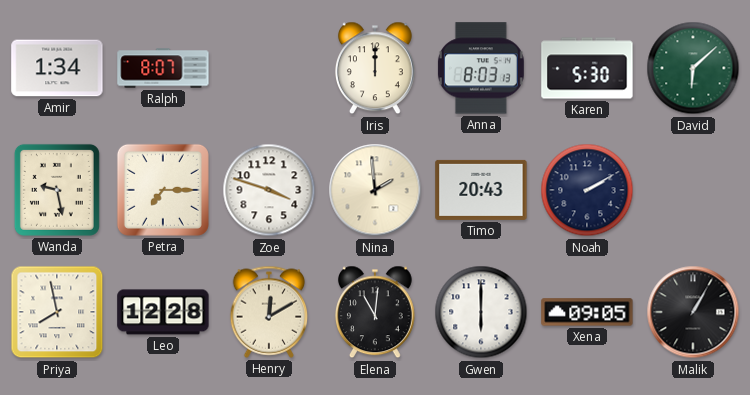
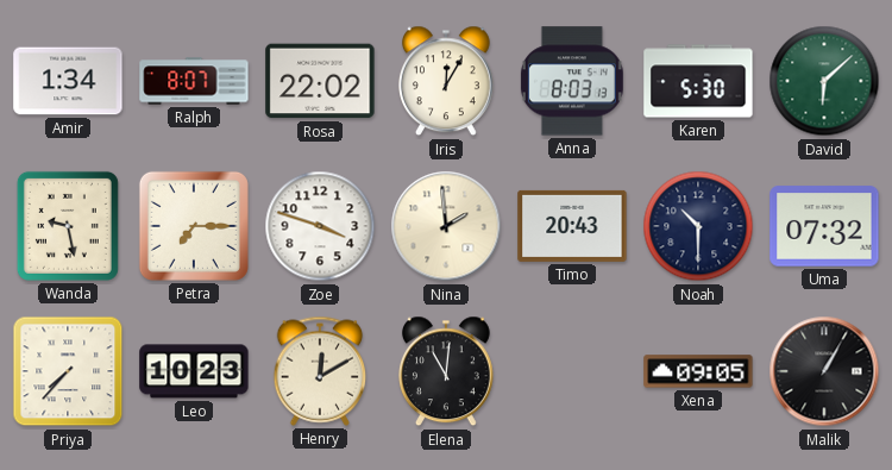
Rosa: none -> 22:02
Iris: 12:00 -> 12:05
Noah: 2:10 -> 10:30
Uma: none -> 07:32
Priya: 7:58 -> 7:37
Leo: 12:28 -> 10:23
Gwen: 6:00 -> none
